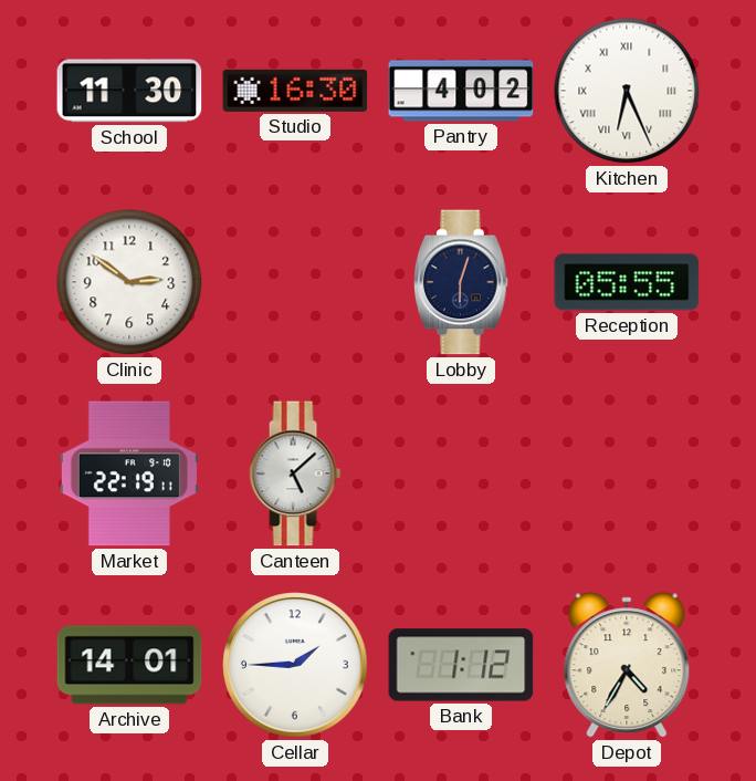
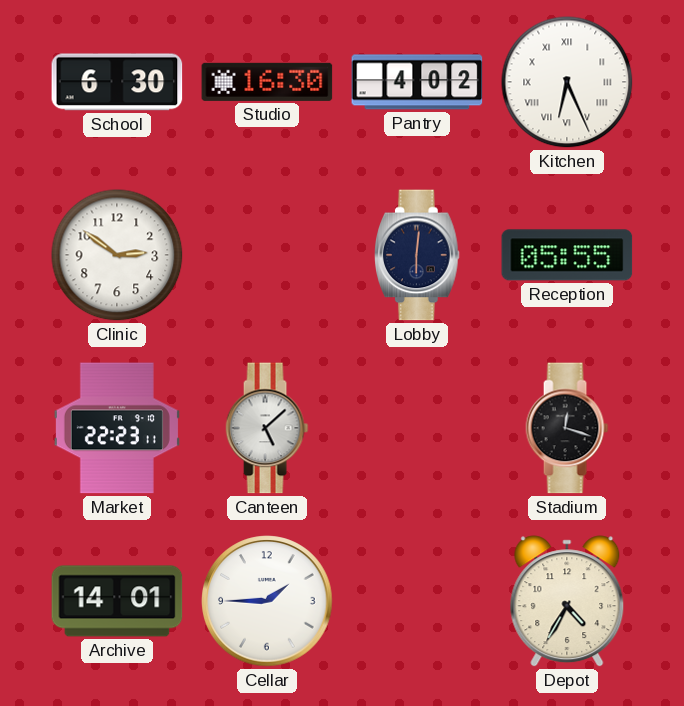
School: 11:30 -> 6:30
Lobby: 6:03 -> 6:01
Market: 22:19 -> 22:23
Stadium: none -> 12:18
Bank: 1:12 -> none
